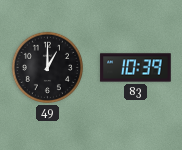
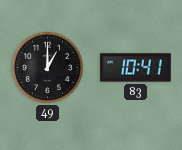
83: 10:39 -> 10:41
